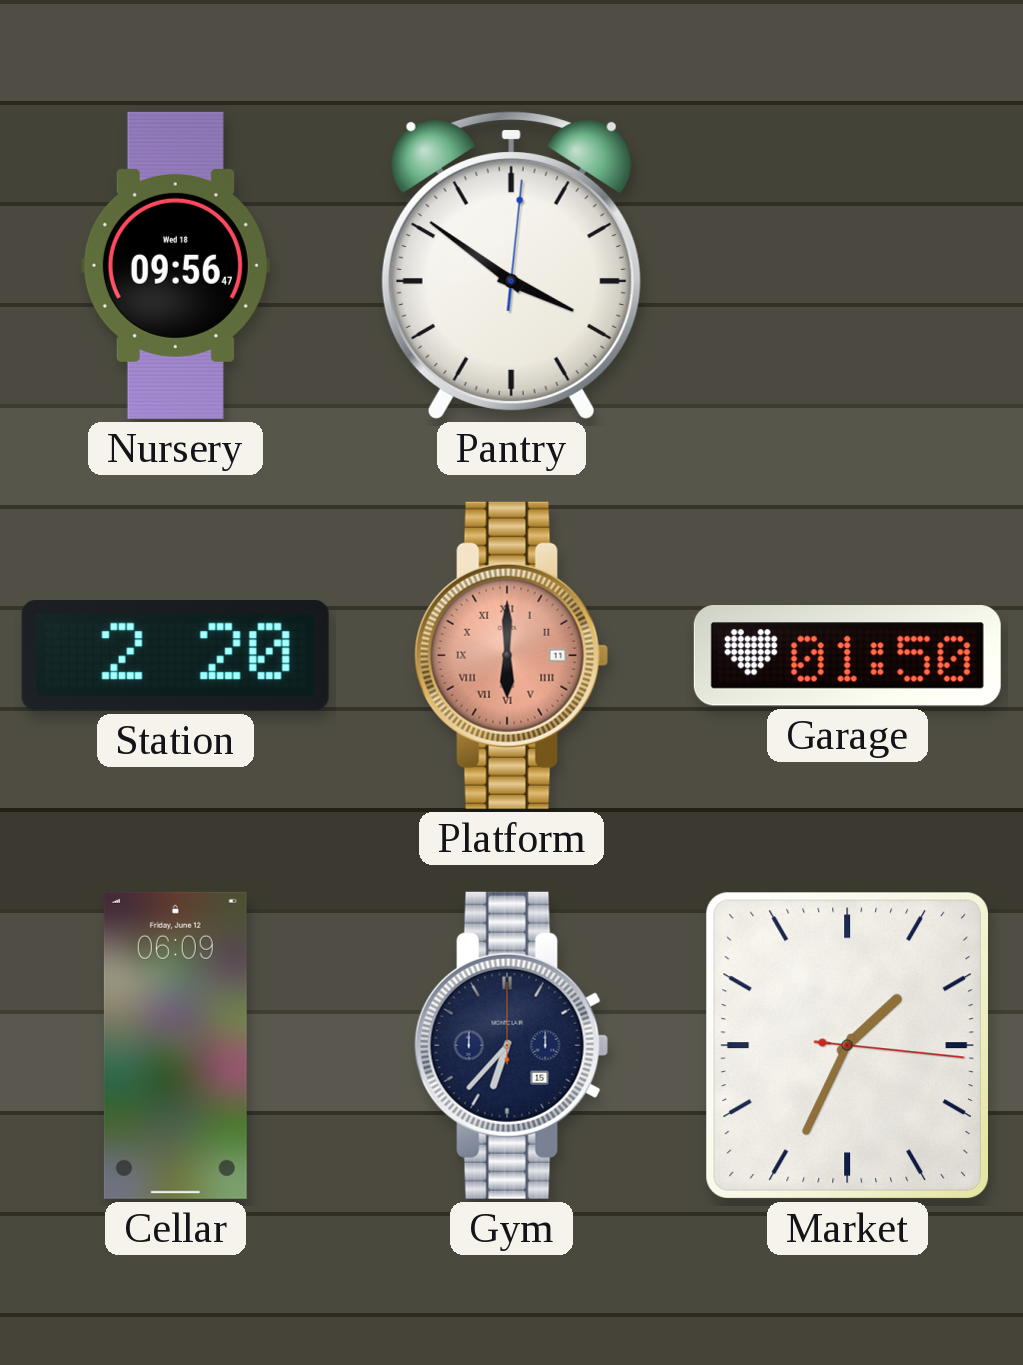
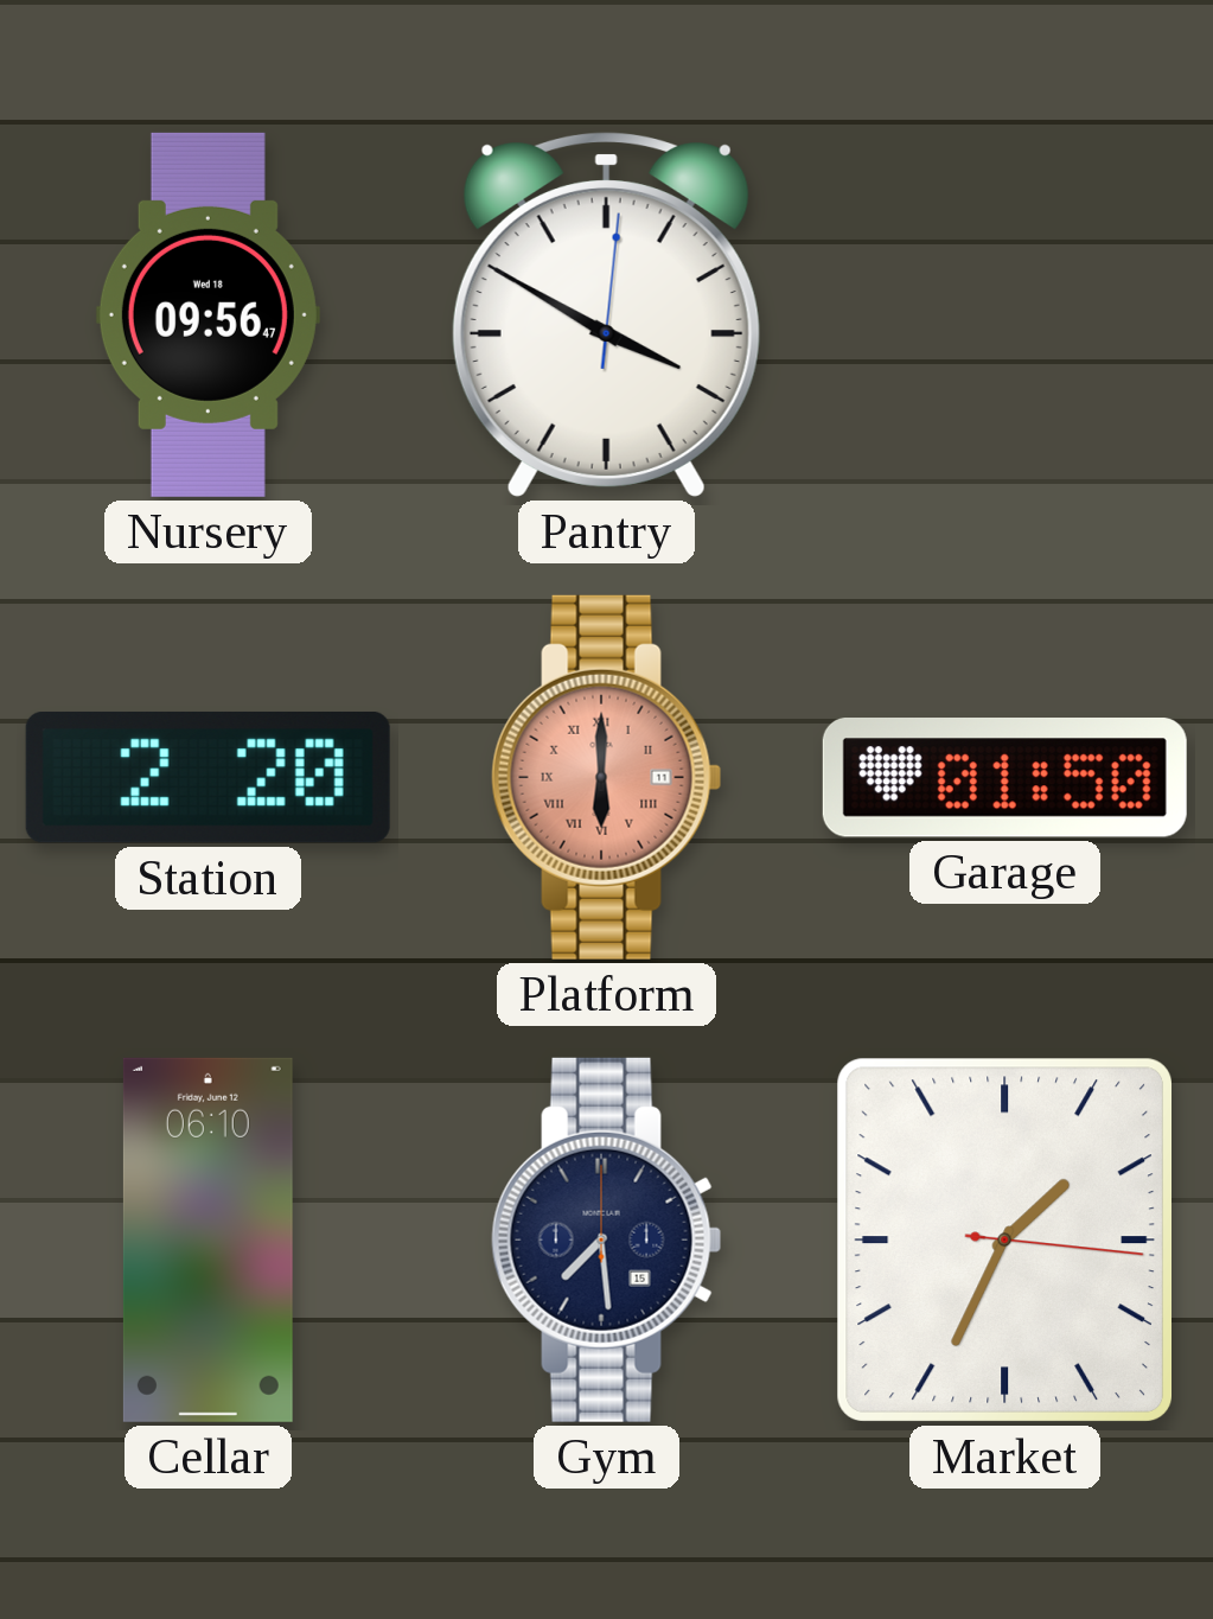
Pantry: 3:51 -> 3:50
Cellar: 06:09 -> 06:10
Gym: 6:37 -> 7:29
